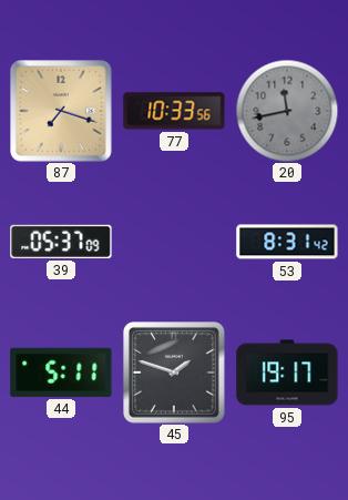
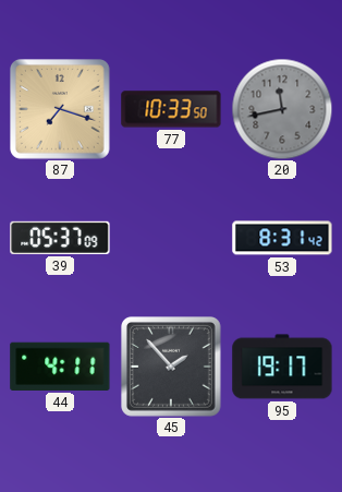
77: 10:33:56 -> 10:33:50
44: 5:11 -> 4:11
45: 1:48 -> 1:53
